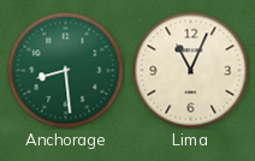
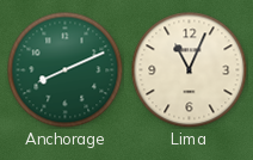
Anchorage: 8:29 -> 8:11
